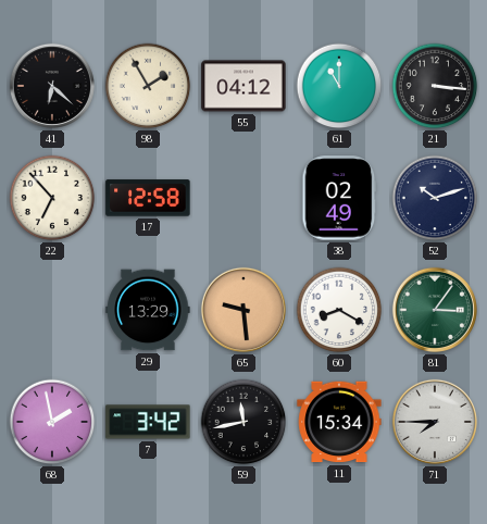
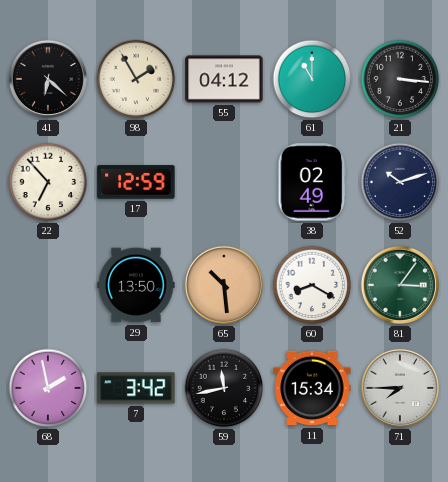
17: 12:58 -> 12:59
29: 13:29 -> 13:50
65: 9:29 -> 10:29
